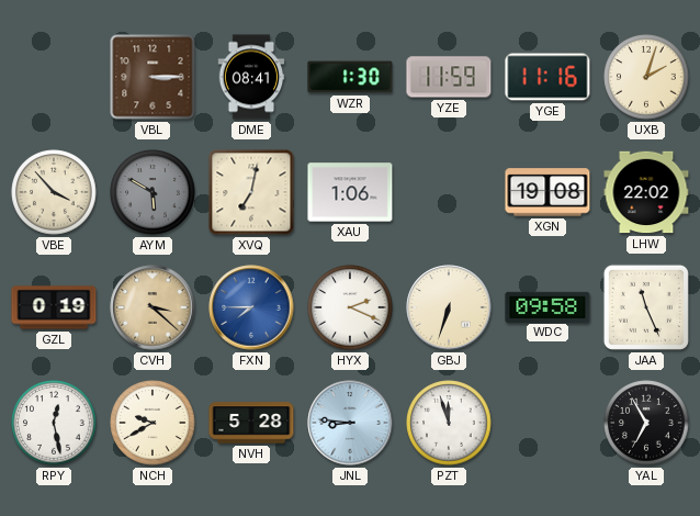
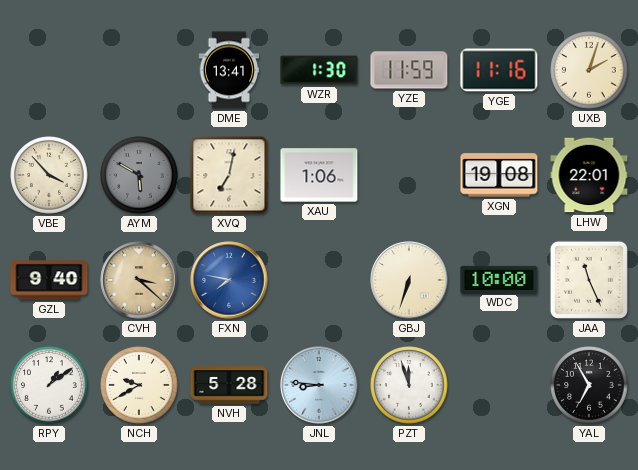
VBL: 3:15 -> none
DME: 08:41 -> 13:41
LHW: 22:02 -> 22:01
GZL: 0:19 -> 9:40
FXN: 7:45 -> 7:47
HYX: 2:19 -> none
WDC: 09:58 -> 10:00
RPY: 12:28 -> 1:09
